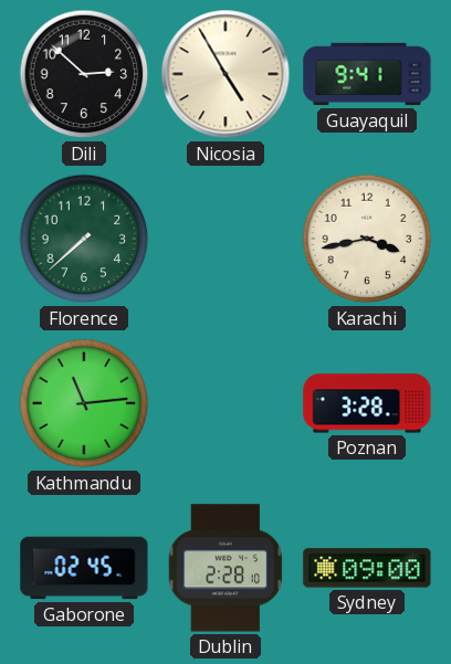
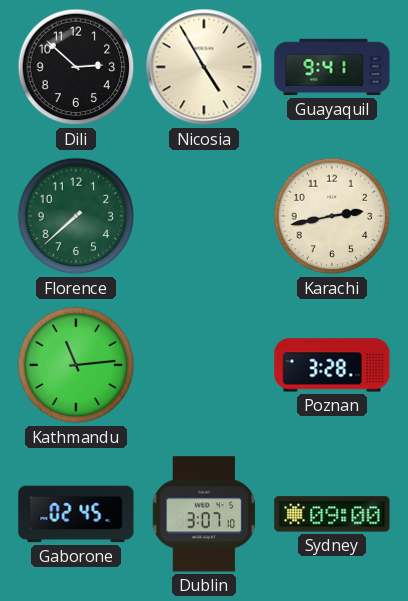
Karachi: 3:43 -> 2:43
Dublin: 2:28 -> 3:07
